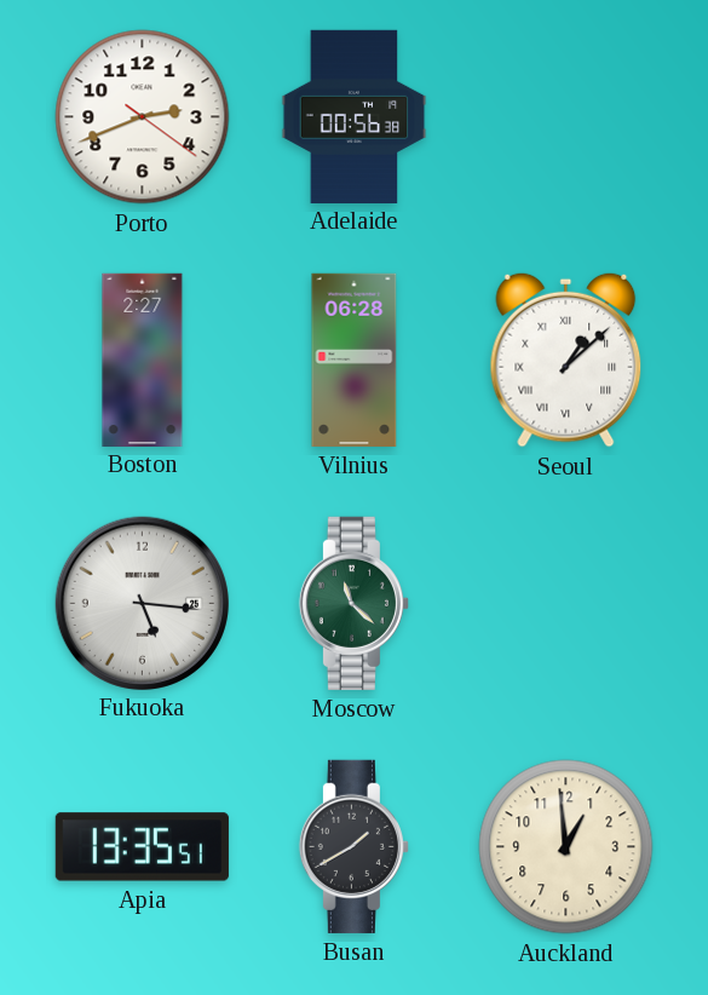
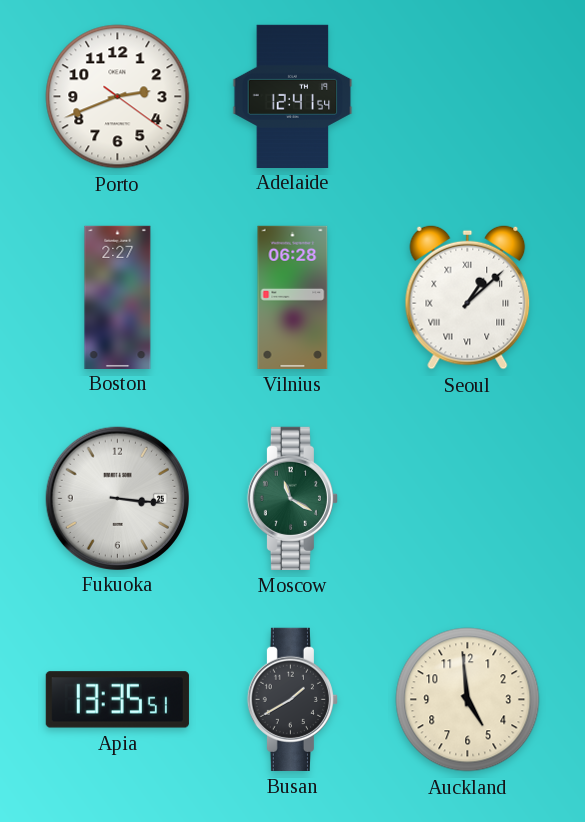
Adelaide: 00:56 -> 12:41
Fukuoka: 5:16 -> 3:16
Moscow: 11:22 -> 11:20
Auckland: 12:59 -> 4:59
